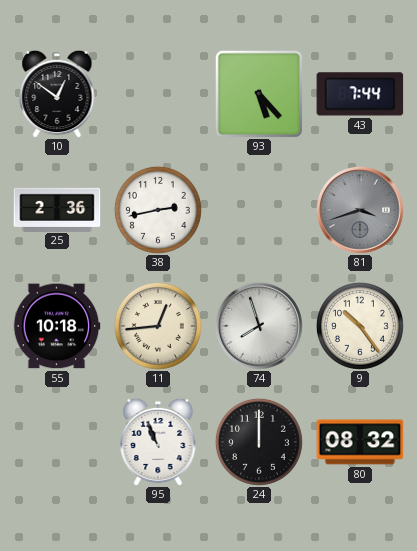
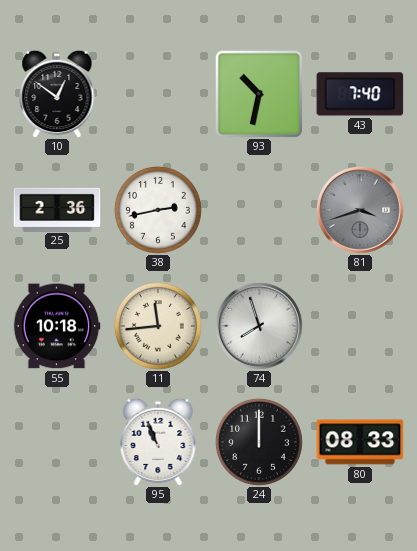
93: 5:23 -> 10:32
43: 7:44 -> 7:40
11: 12:44 -> 11:44
9: 10:24 -> none
80: 08:32 -> 08:33
